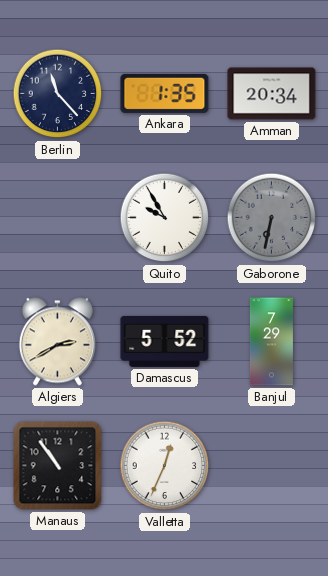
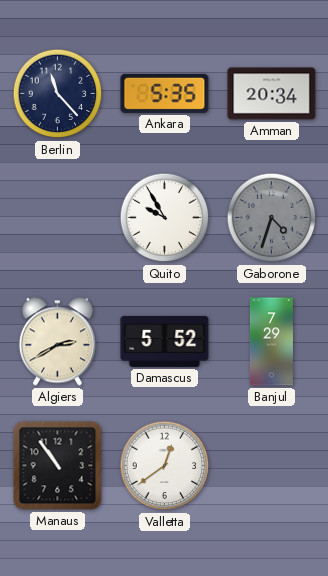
Ankara: 1:35 -> 5:35
Gaborone: 6:32 -> 4:33
Valletta: 12:34 -> 12:39
